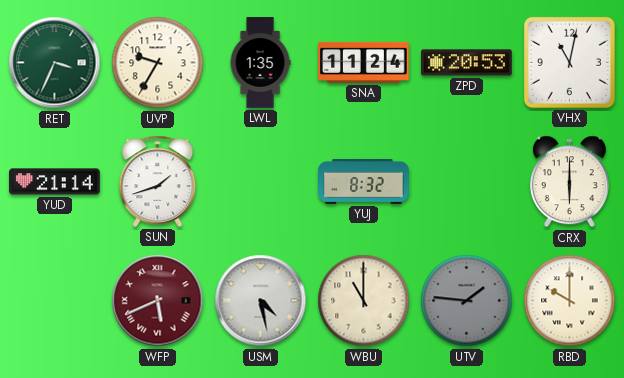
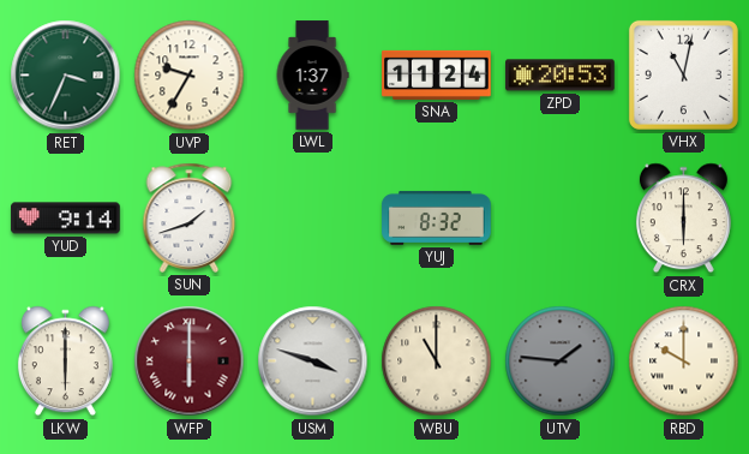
LWL: 1:35 -> 1:37
YUD: 21:14 -> 9:14
LKW: none -> 6:00
WFP: 5:41 -> 6:00
USM: 4:28 -> 3:48
